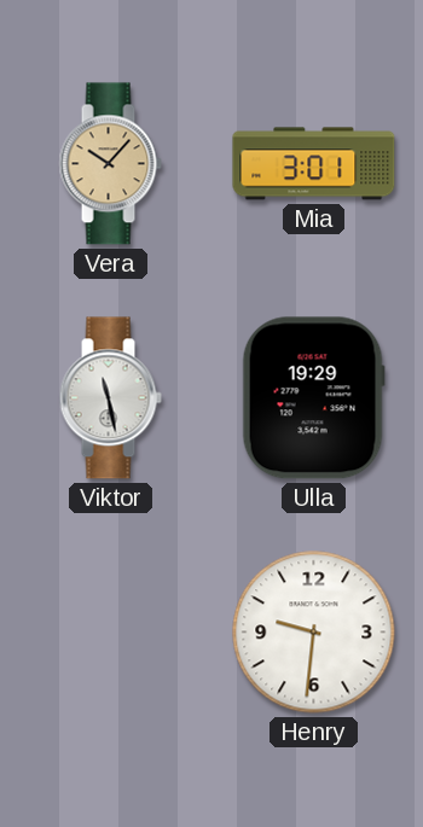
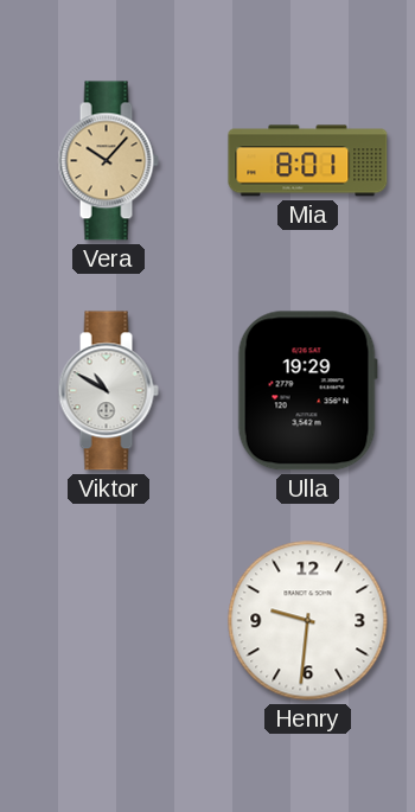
Mia: 3:01 -> 8:01
Viktor: 11:28 -> 10:50
